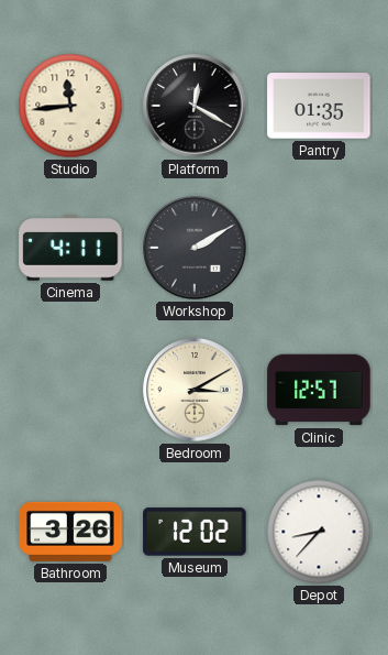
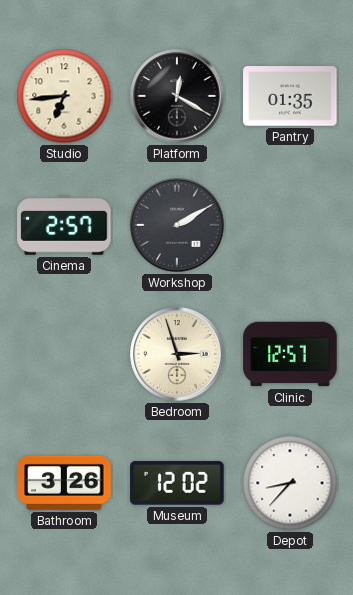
Studio: 11:44 -> 6:44
Cinema: 4:11 -> 2:57
Bedroom: 3:10 -> 2:57
